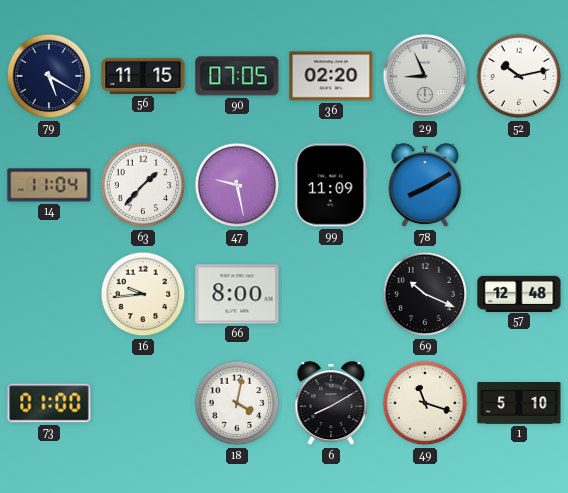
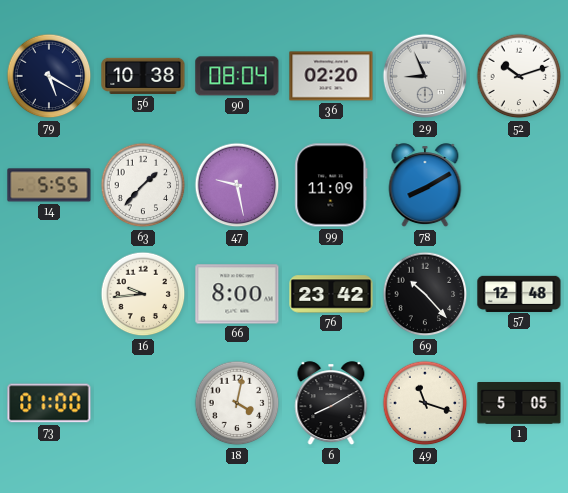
56: 11:15 -> 10:38
90: 07:05 -> 08:04
52: 10:13 -> 10:12
14: 11:04 -> 5:55
76: none -> 23:42
69: 10:19 -> 10:23
1: 5:10 -> 5:05
